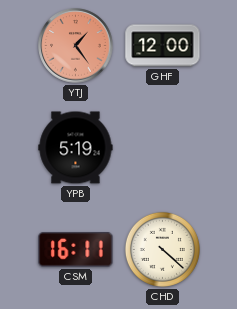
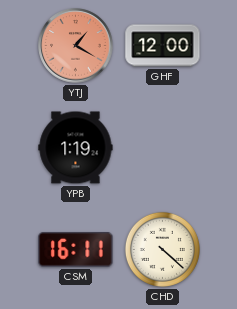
YTJ: 1:24 -> 1:20
YPB: 5:19 -> 1:19
